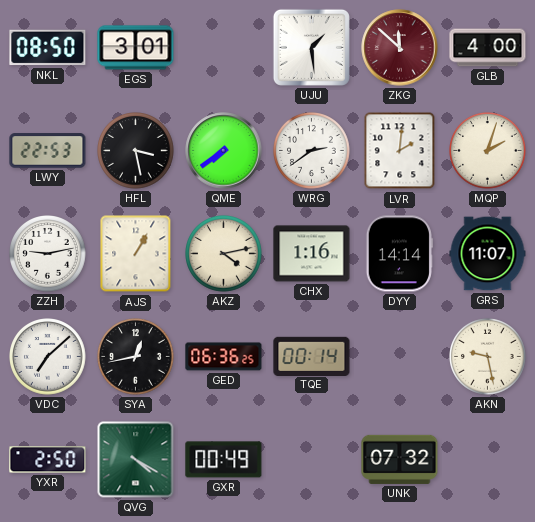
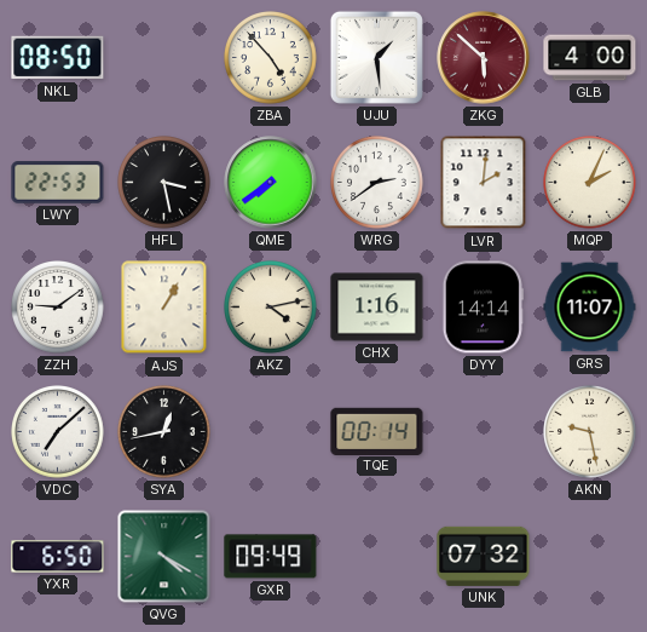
EGS: 3:01 -> none
ZBA: none -> 4:53
ZKG: 11:52 -> 5:52
MQP: 2:03 -> 2:04
ZZH: 9:13 -> 9:09
GED: 06:36 -> none
YXR: 2:50 -> 6:50
GXR: 00:49 -> 09:49
